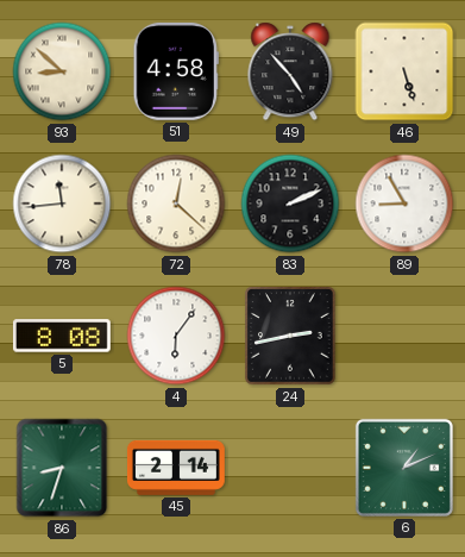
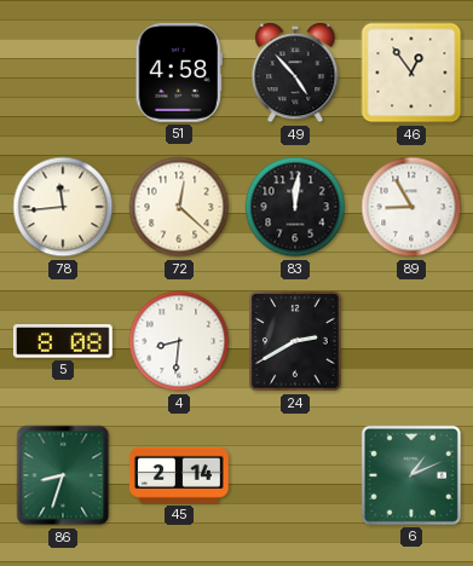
93: 8:52 -> none
46: 5:27 -> 12:54
83: 2:11 -> 12:01
4: 6:06 -> 8:31
24: 2:43 -> 2:40
